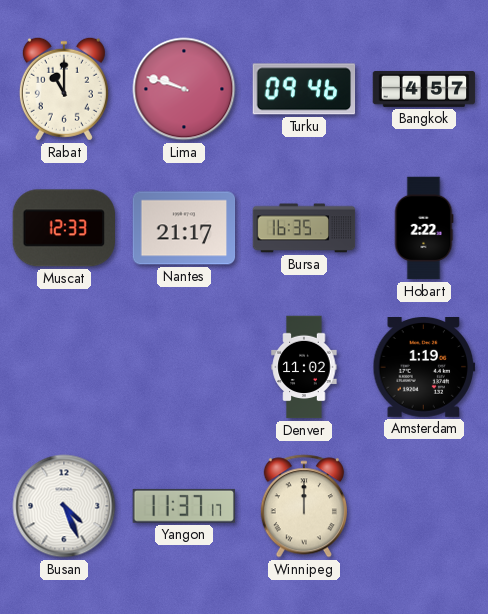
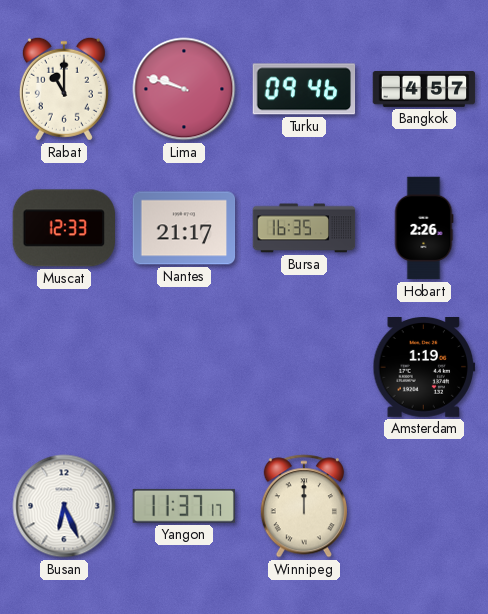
Hobart: 2:22 -> 2:26
Denver: 11:02 -> none
Busan: 4:26 -> 6:26
